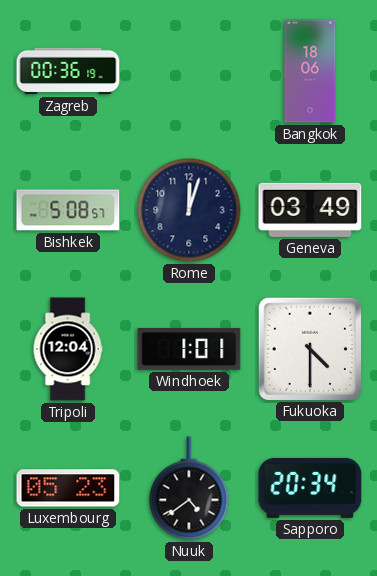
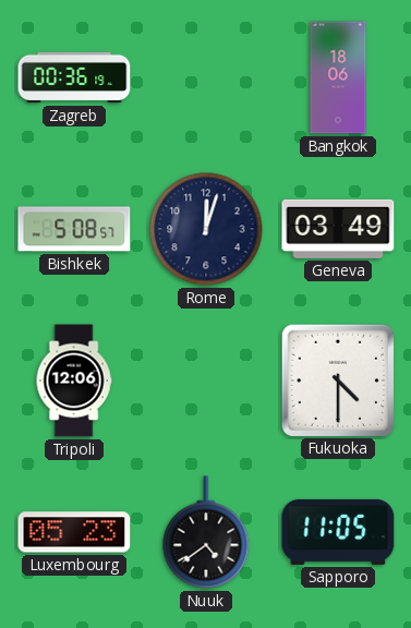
Tripoli: 12:04 -> 12:06
Windhoek: 1:01 -> none
Sapporo: 20:34 -> 11:05
